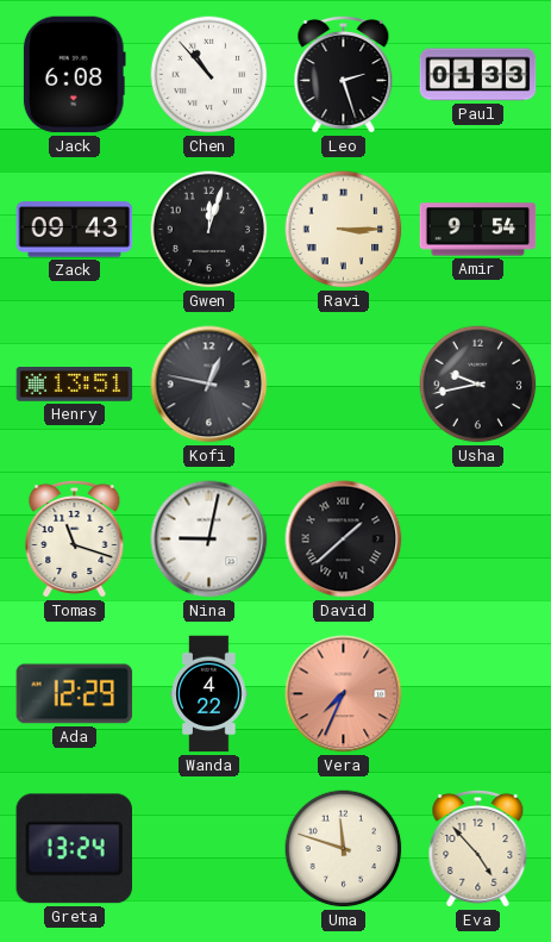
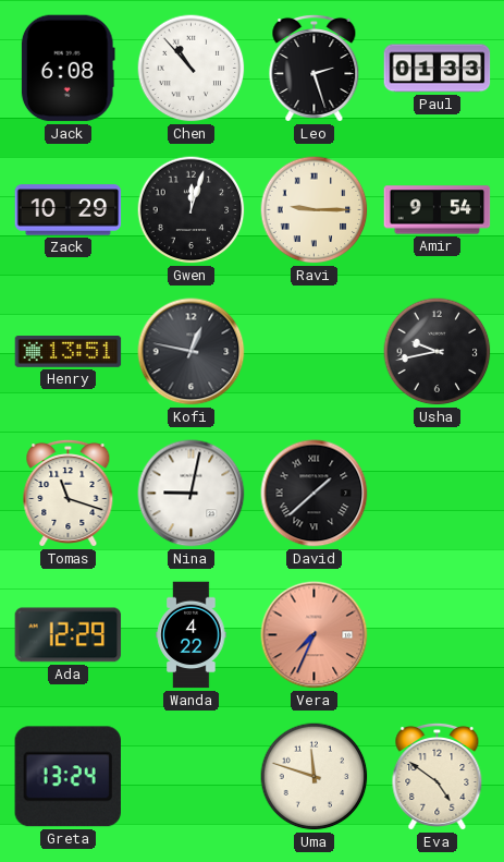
Zack: 09:43 -> 10:29
Ravi: 3:15 -> 9:15
Eva: 4:53 -> 4:51
